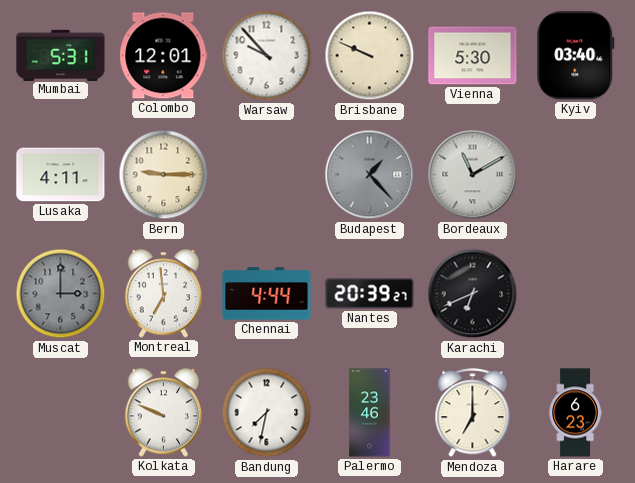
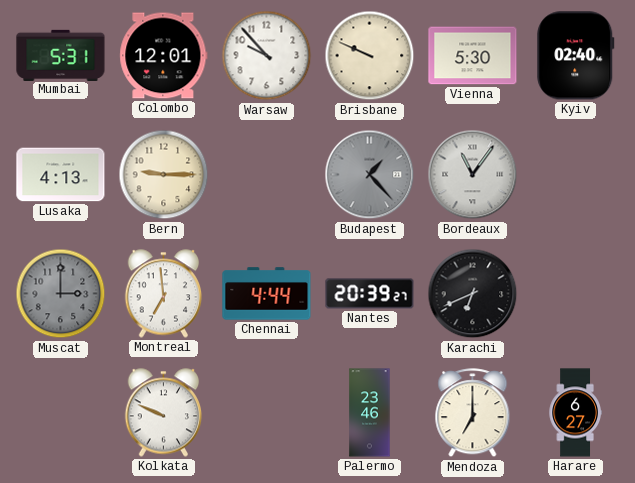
Kyiv: 03:40 -> 02:40
Lusaka: 4:11 -> 4:13
Bordeaux: 11:10 -> 11:06
Bandung: 7:32 -> none
Harare: 6:23 -> 6:27
